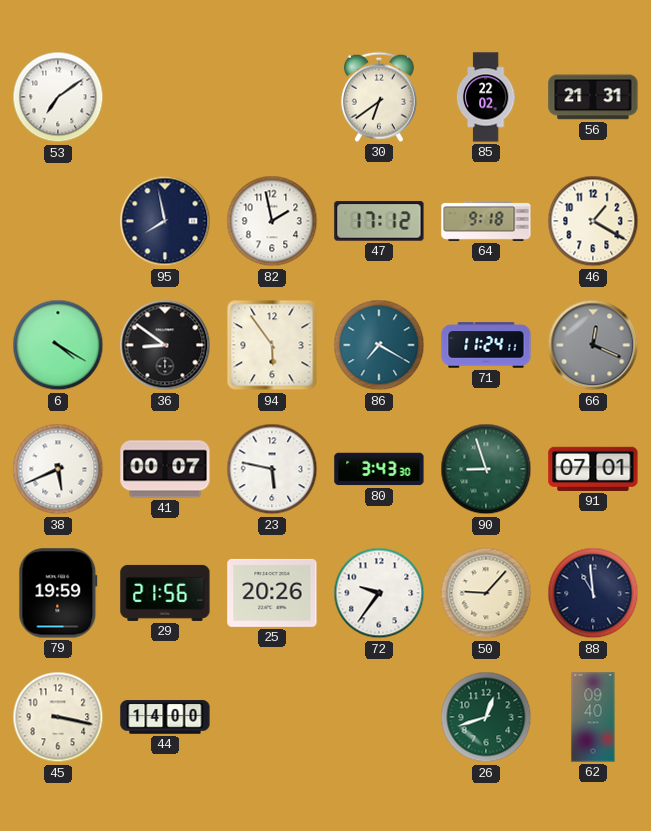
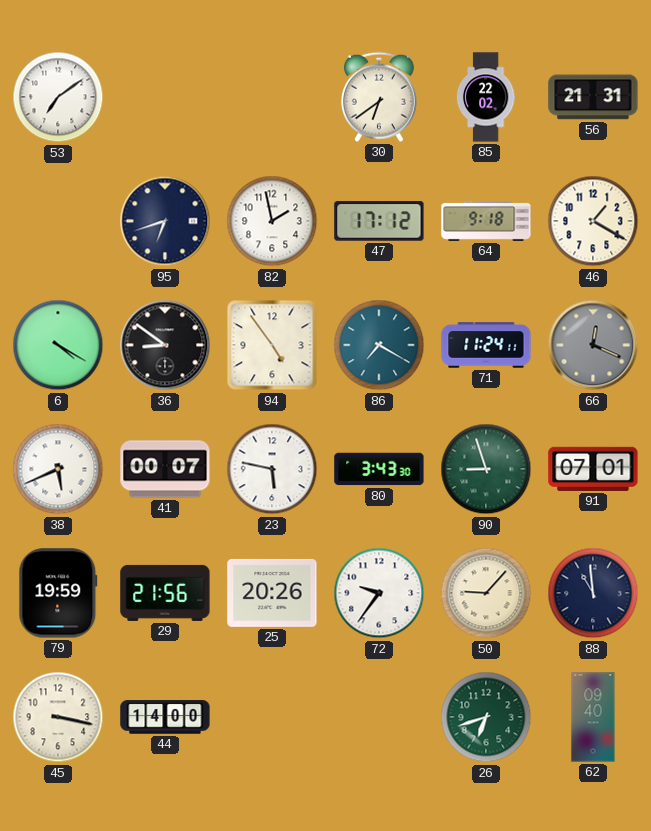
95: 7:58 -> 6:42
94: 5:54 -> 4:54
26: 12:42 -> 6:42
